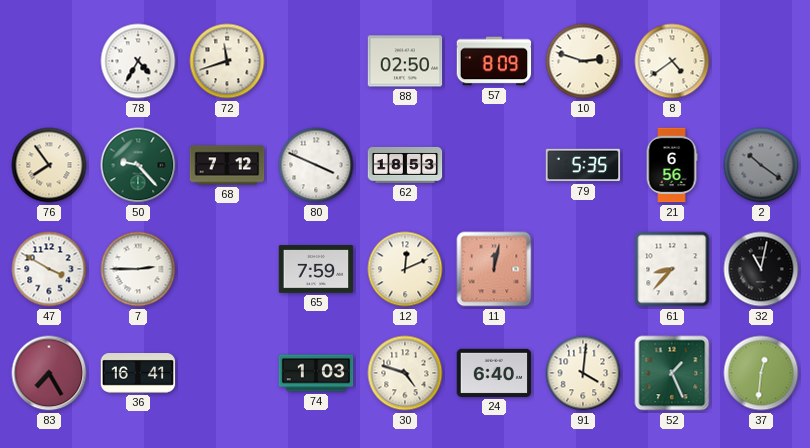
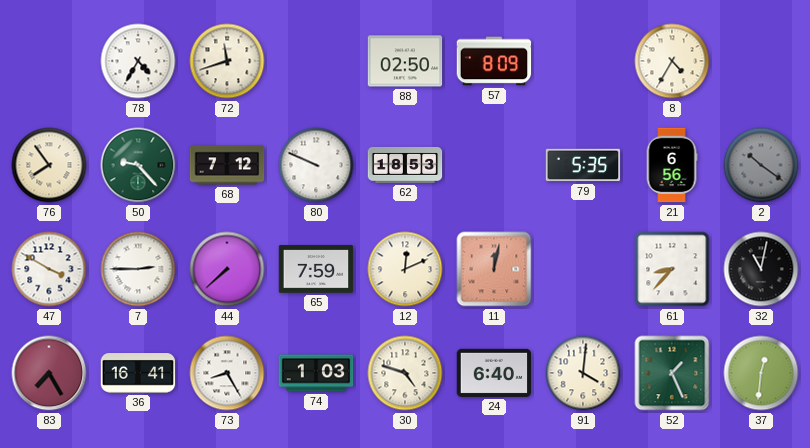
10: 2:48 -> none
8: 4:39 -> 4:35
80: 3:49 -> 9:49
44: none -> 7:38
73: none -> 8:25
